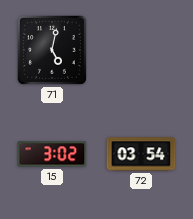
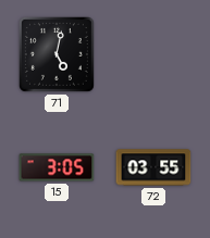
15: 3:02 -> 3:05
72: 03:54 -> 03:55
